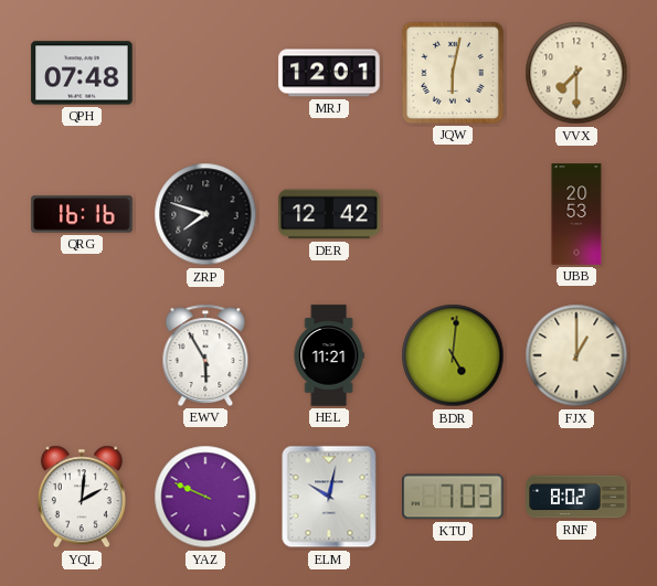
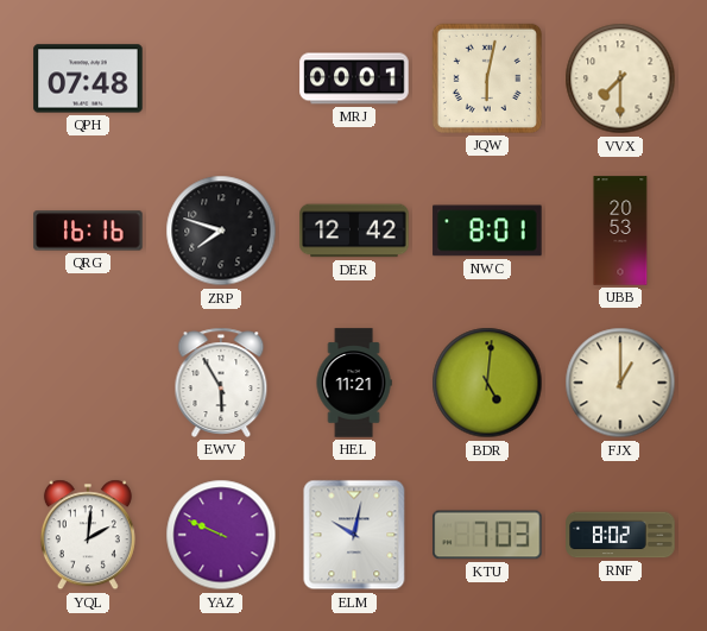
MRJ: 12:01 -> 00:01
NWC: none -> 8:01
